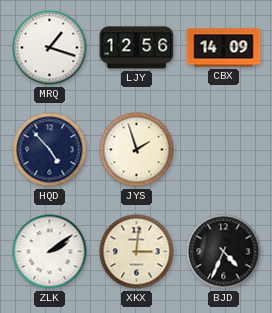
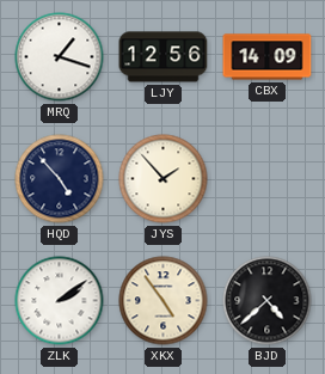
JYS: 1:57 -> 1:53
XKX: 3:01 -> 4:54
BJD: 4:34 -> 4:38
